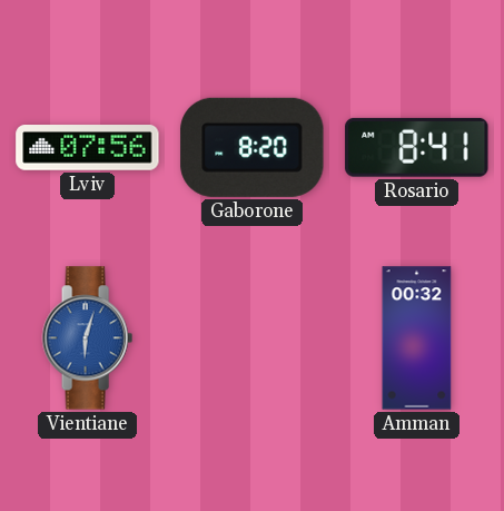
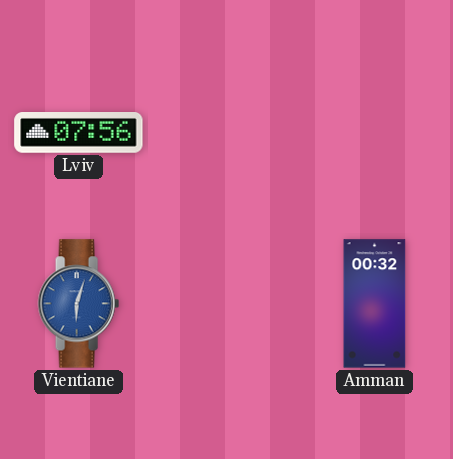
Gaborone: 8:20 -> none
Rosario: 8:41 -> none
